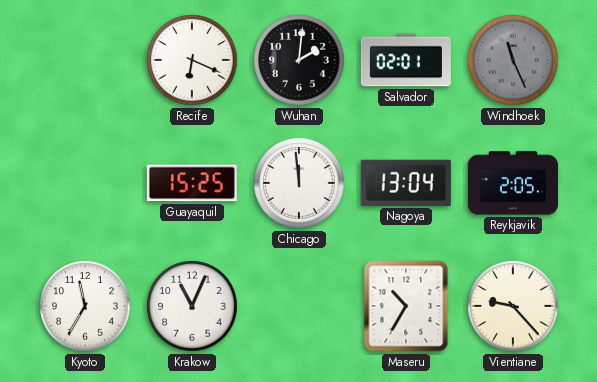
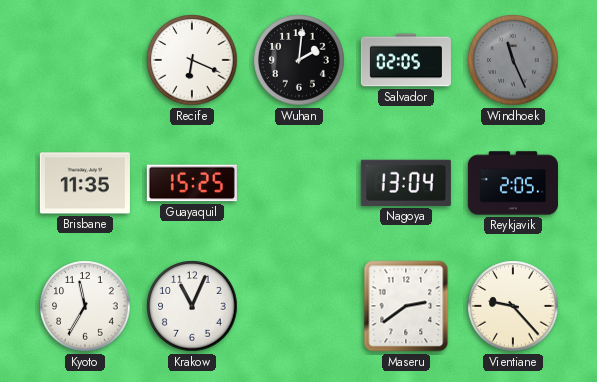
Salvador: 02:01 -> 02:05
Brisbane: none -> 11:35
Chicago: 11:59 -> none
Maseru: 10:35 -> 2:39
